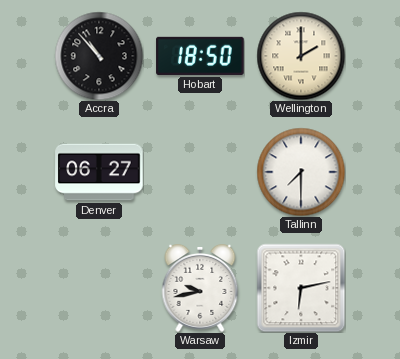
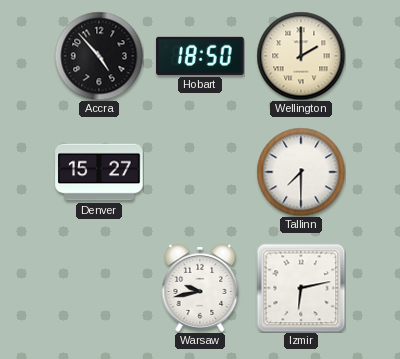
Accra: 10:53 -> 4:53
Denver: 06:27 -> 15:27
